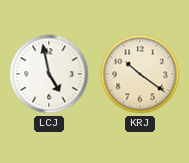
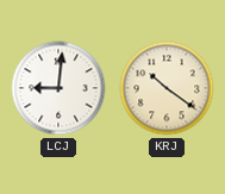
LCJ: 4:58 -> 9:01
